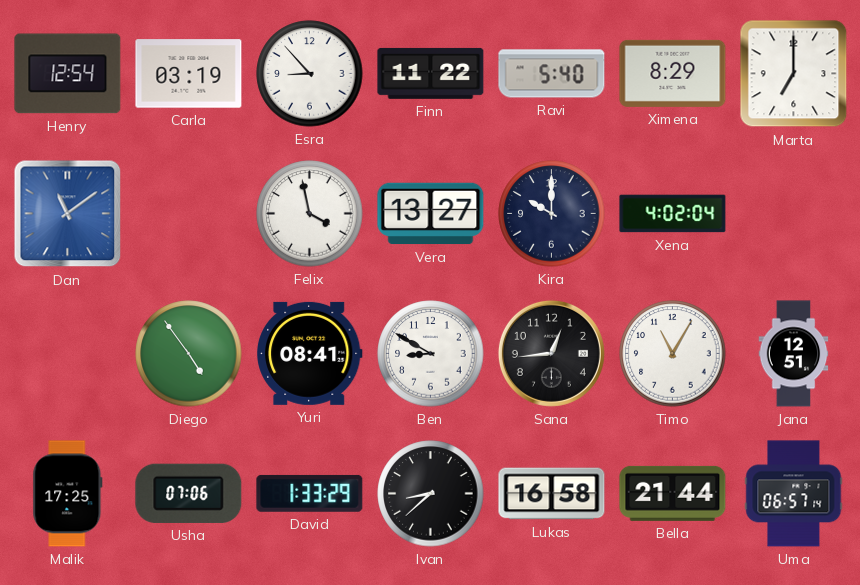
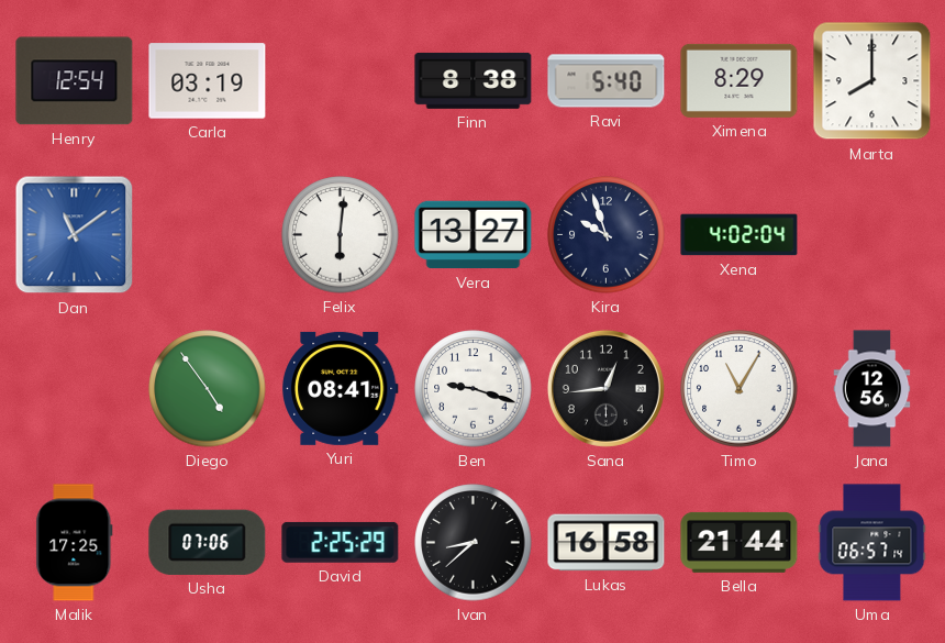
Esra: 8:53 -> none
Finn: 11:22 -> 8:38
Marta: 7:00 -> 8:00
Felix: 3:58 -> 6:01
Kira: 10:00 -> 9:57
Ben: 8:50 -> 9:18
Jana: 12:51 -> 12:56
David: 1:33 -> 2:25
